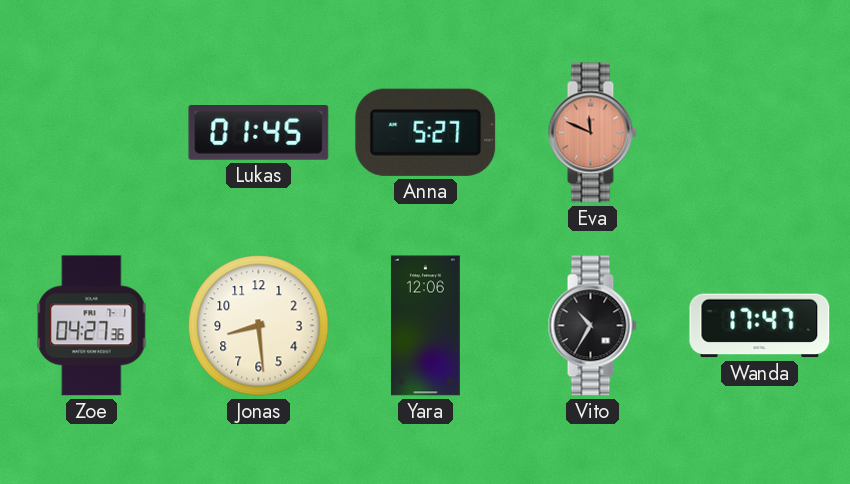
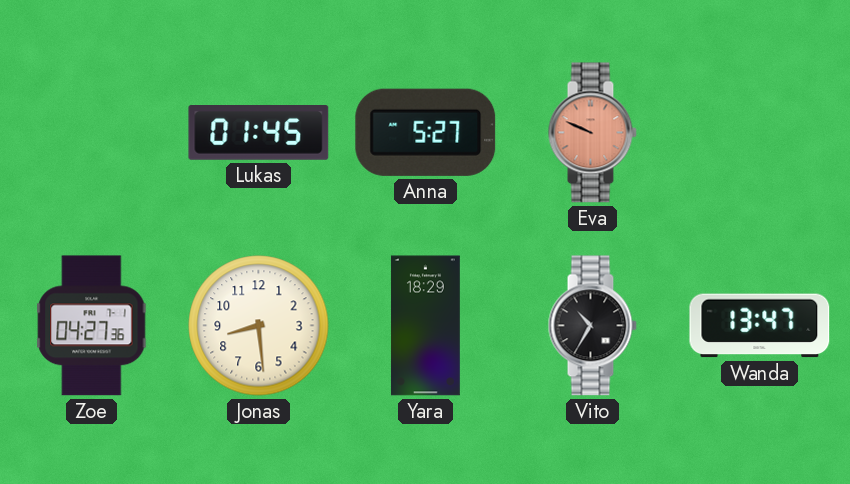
Eva: 11:49 -> 9:49
Yara: 12:06 -> 18:29
Wanda: 17:47 -> 13:47
